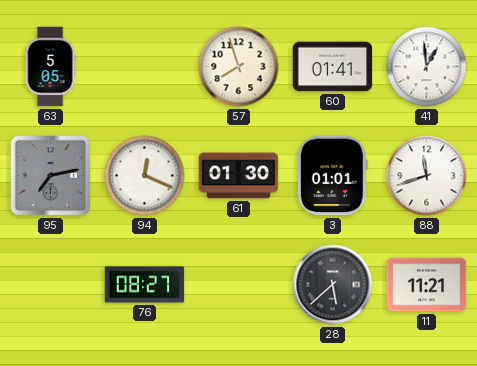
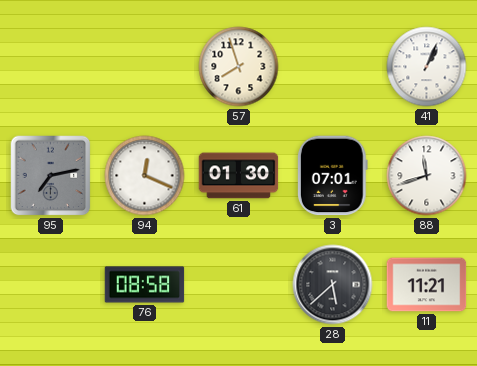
63: 5:05 -> none
60: 01:41 -> none
41: 12:59 -> 1:04
3: 01:01 -> 07:01
76: 08:27 -> 08:58
